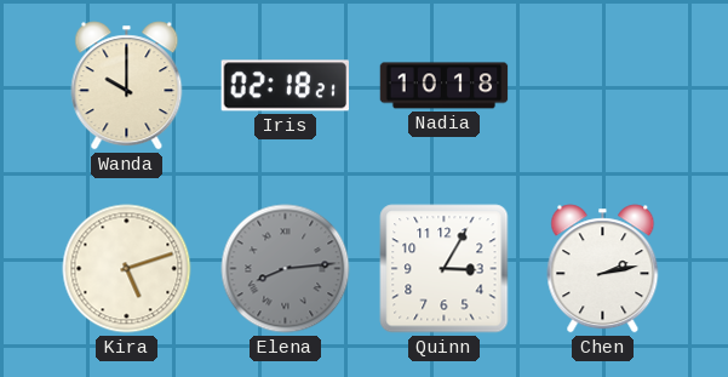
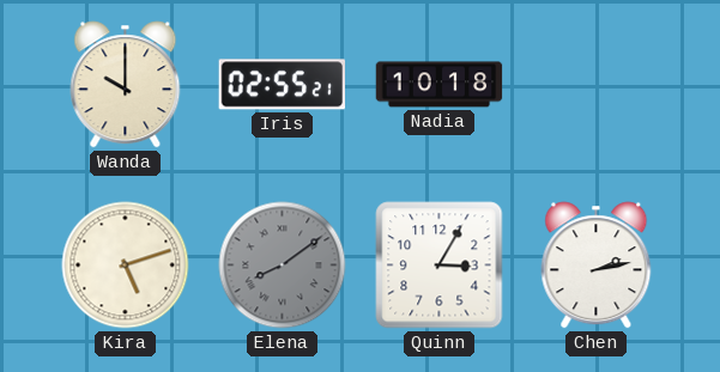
Iris: 02:18 -> 02:55
Elena: 8:14 -> 8:09
